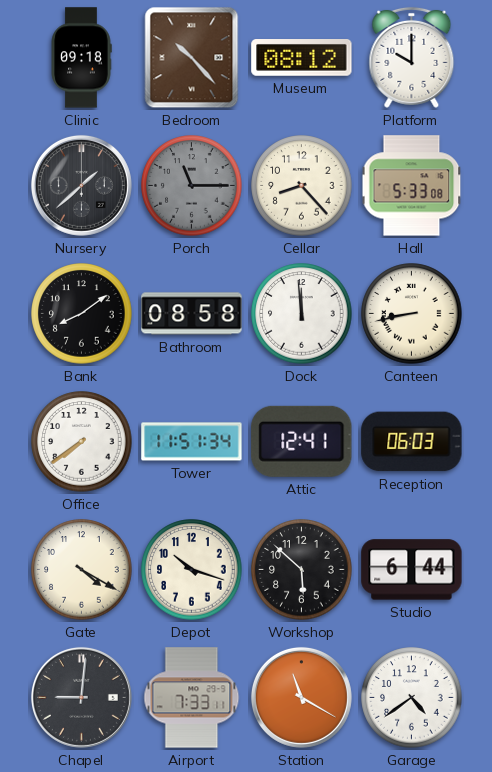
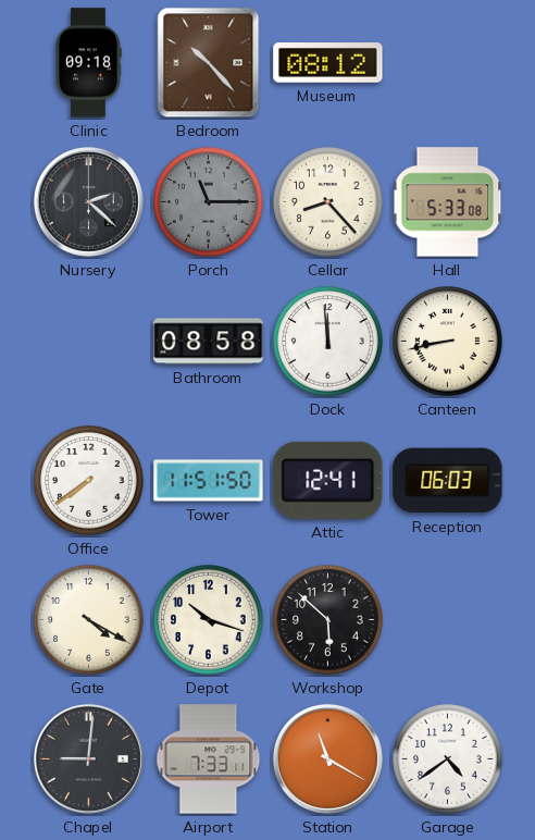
Platform: 10:00 -> none
Nursery: 1:38 -> 2:22
Bank: 8:09 -> none
Tower: 11:51:34 -> 11:51:50
Studio: 6:44 -> none
